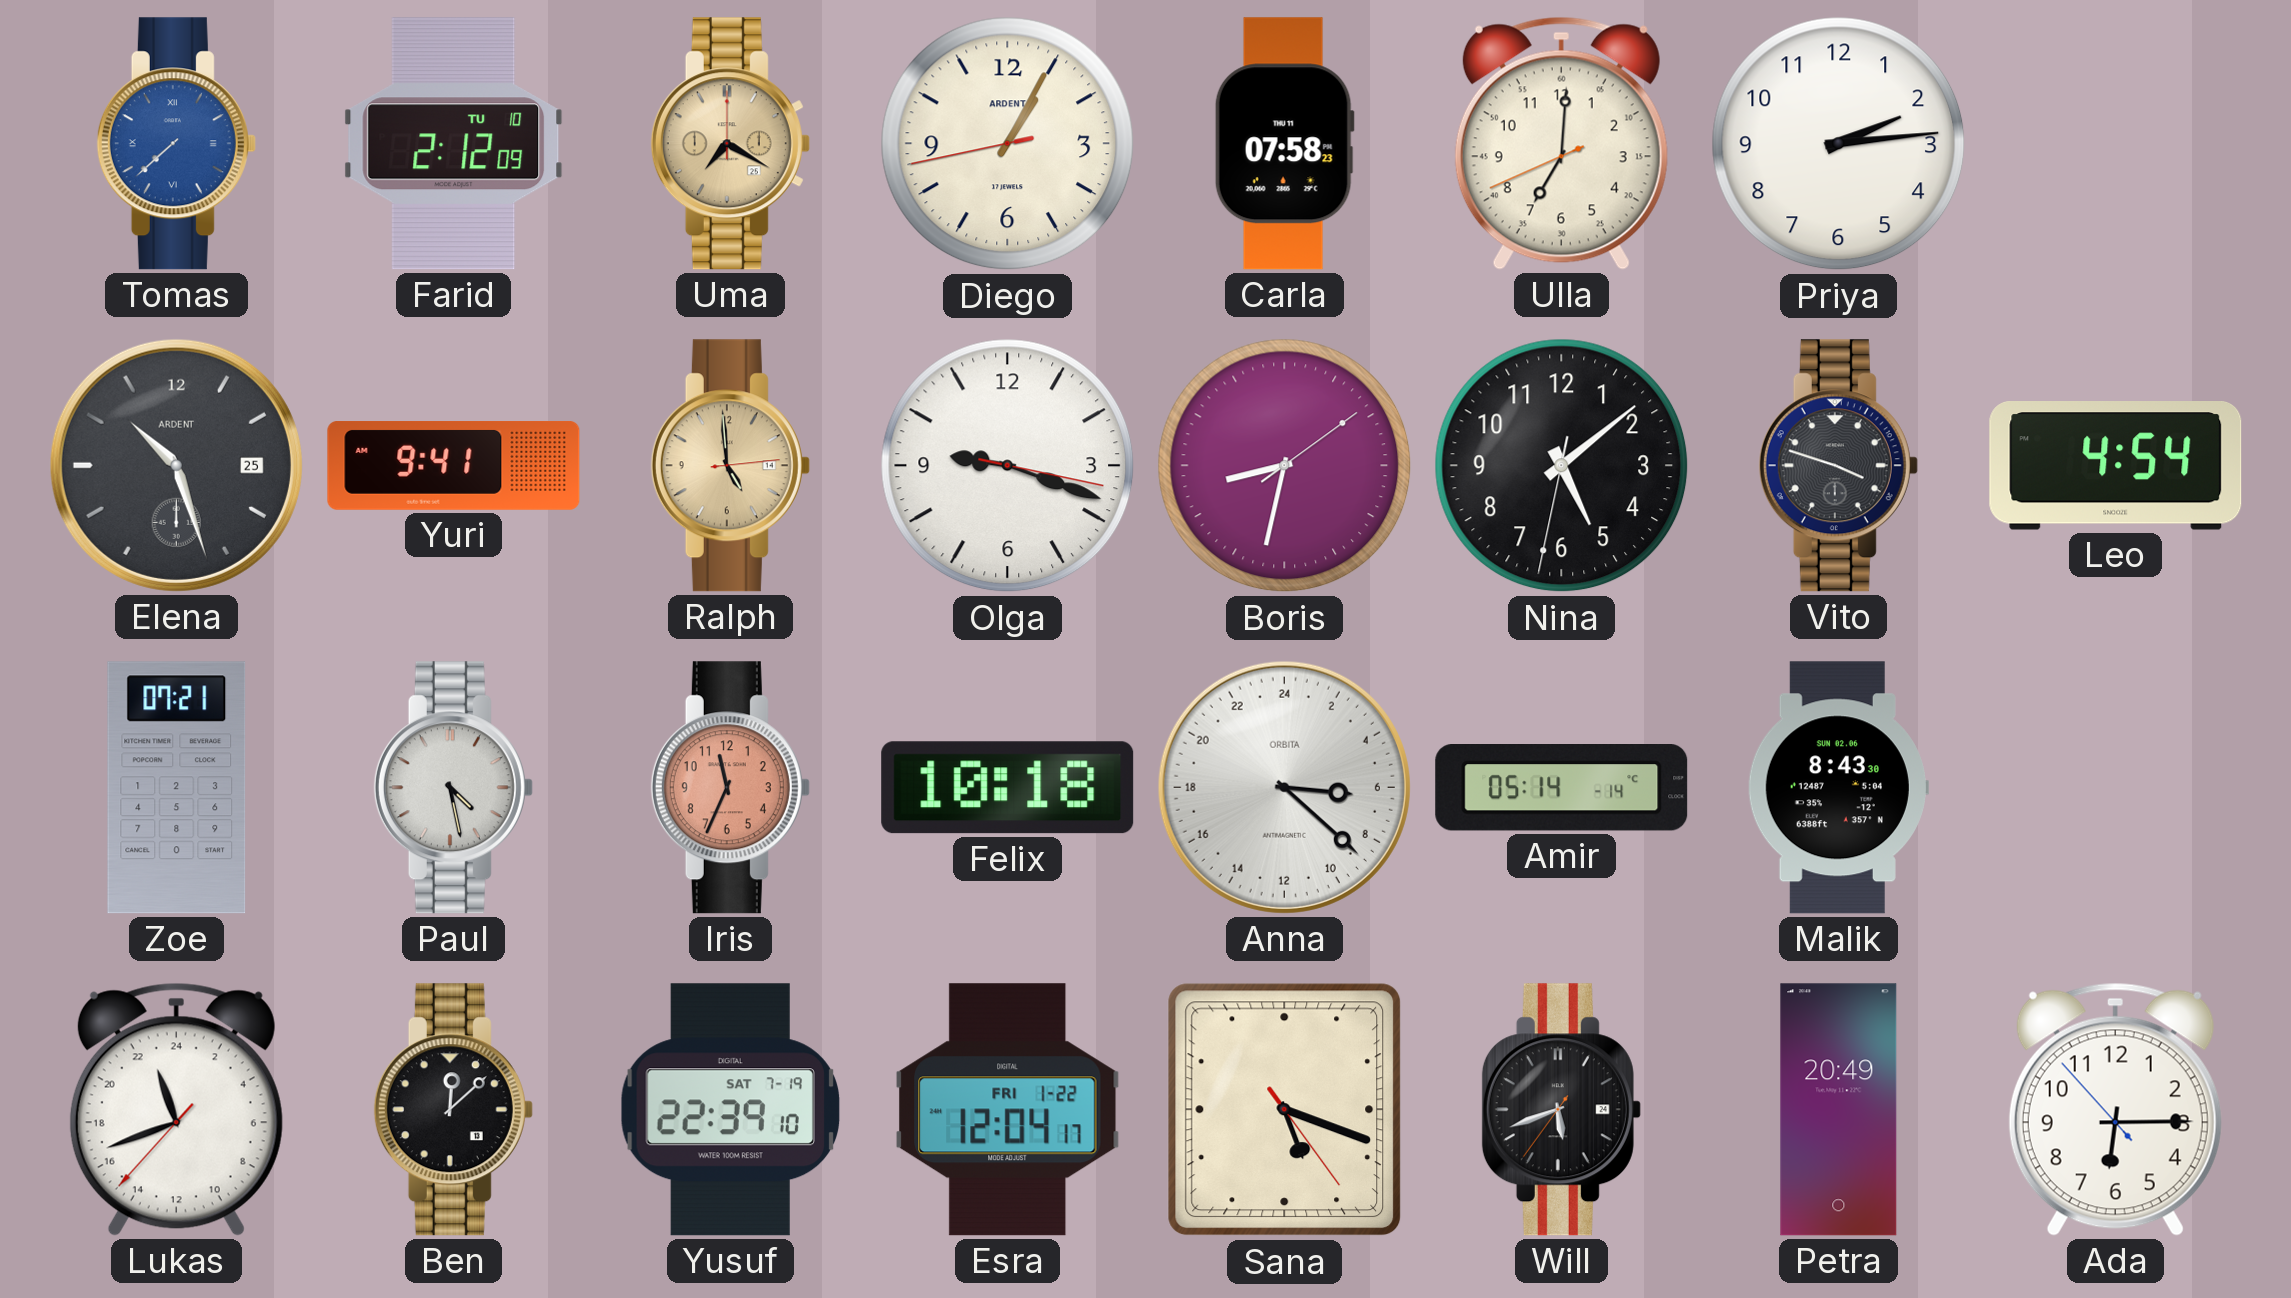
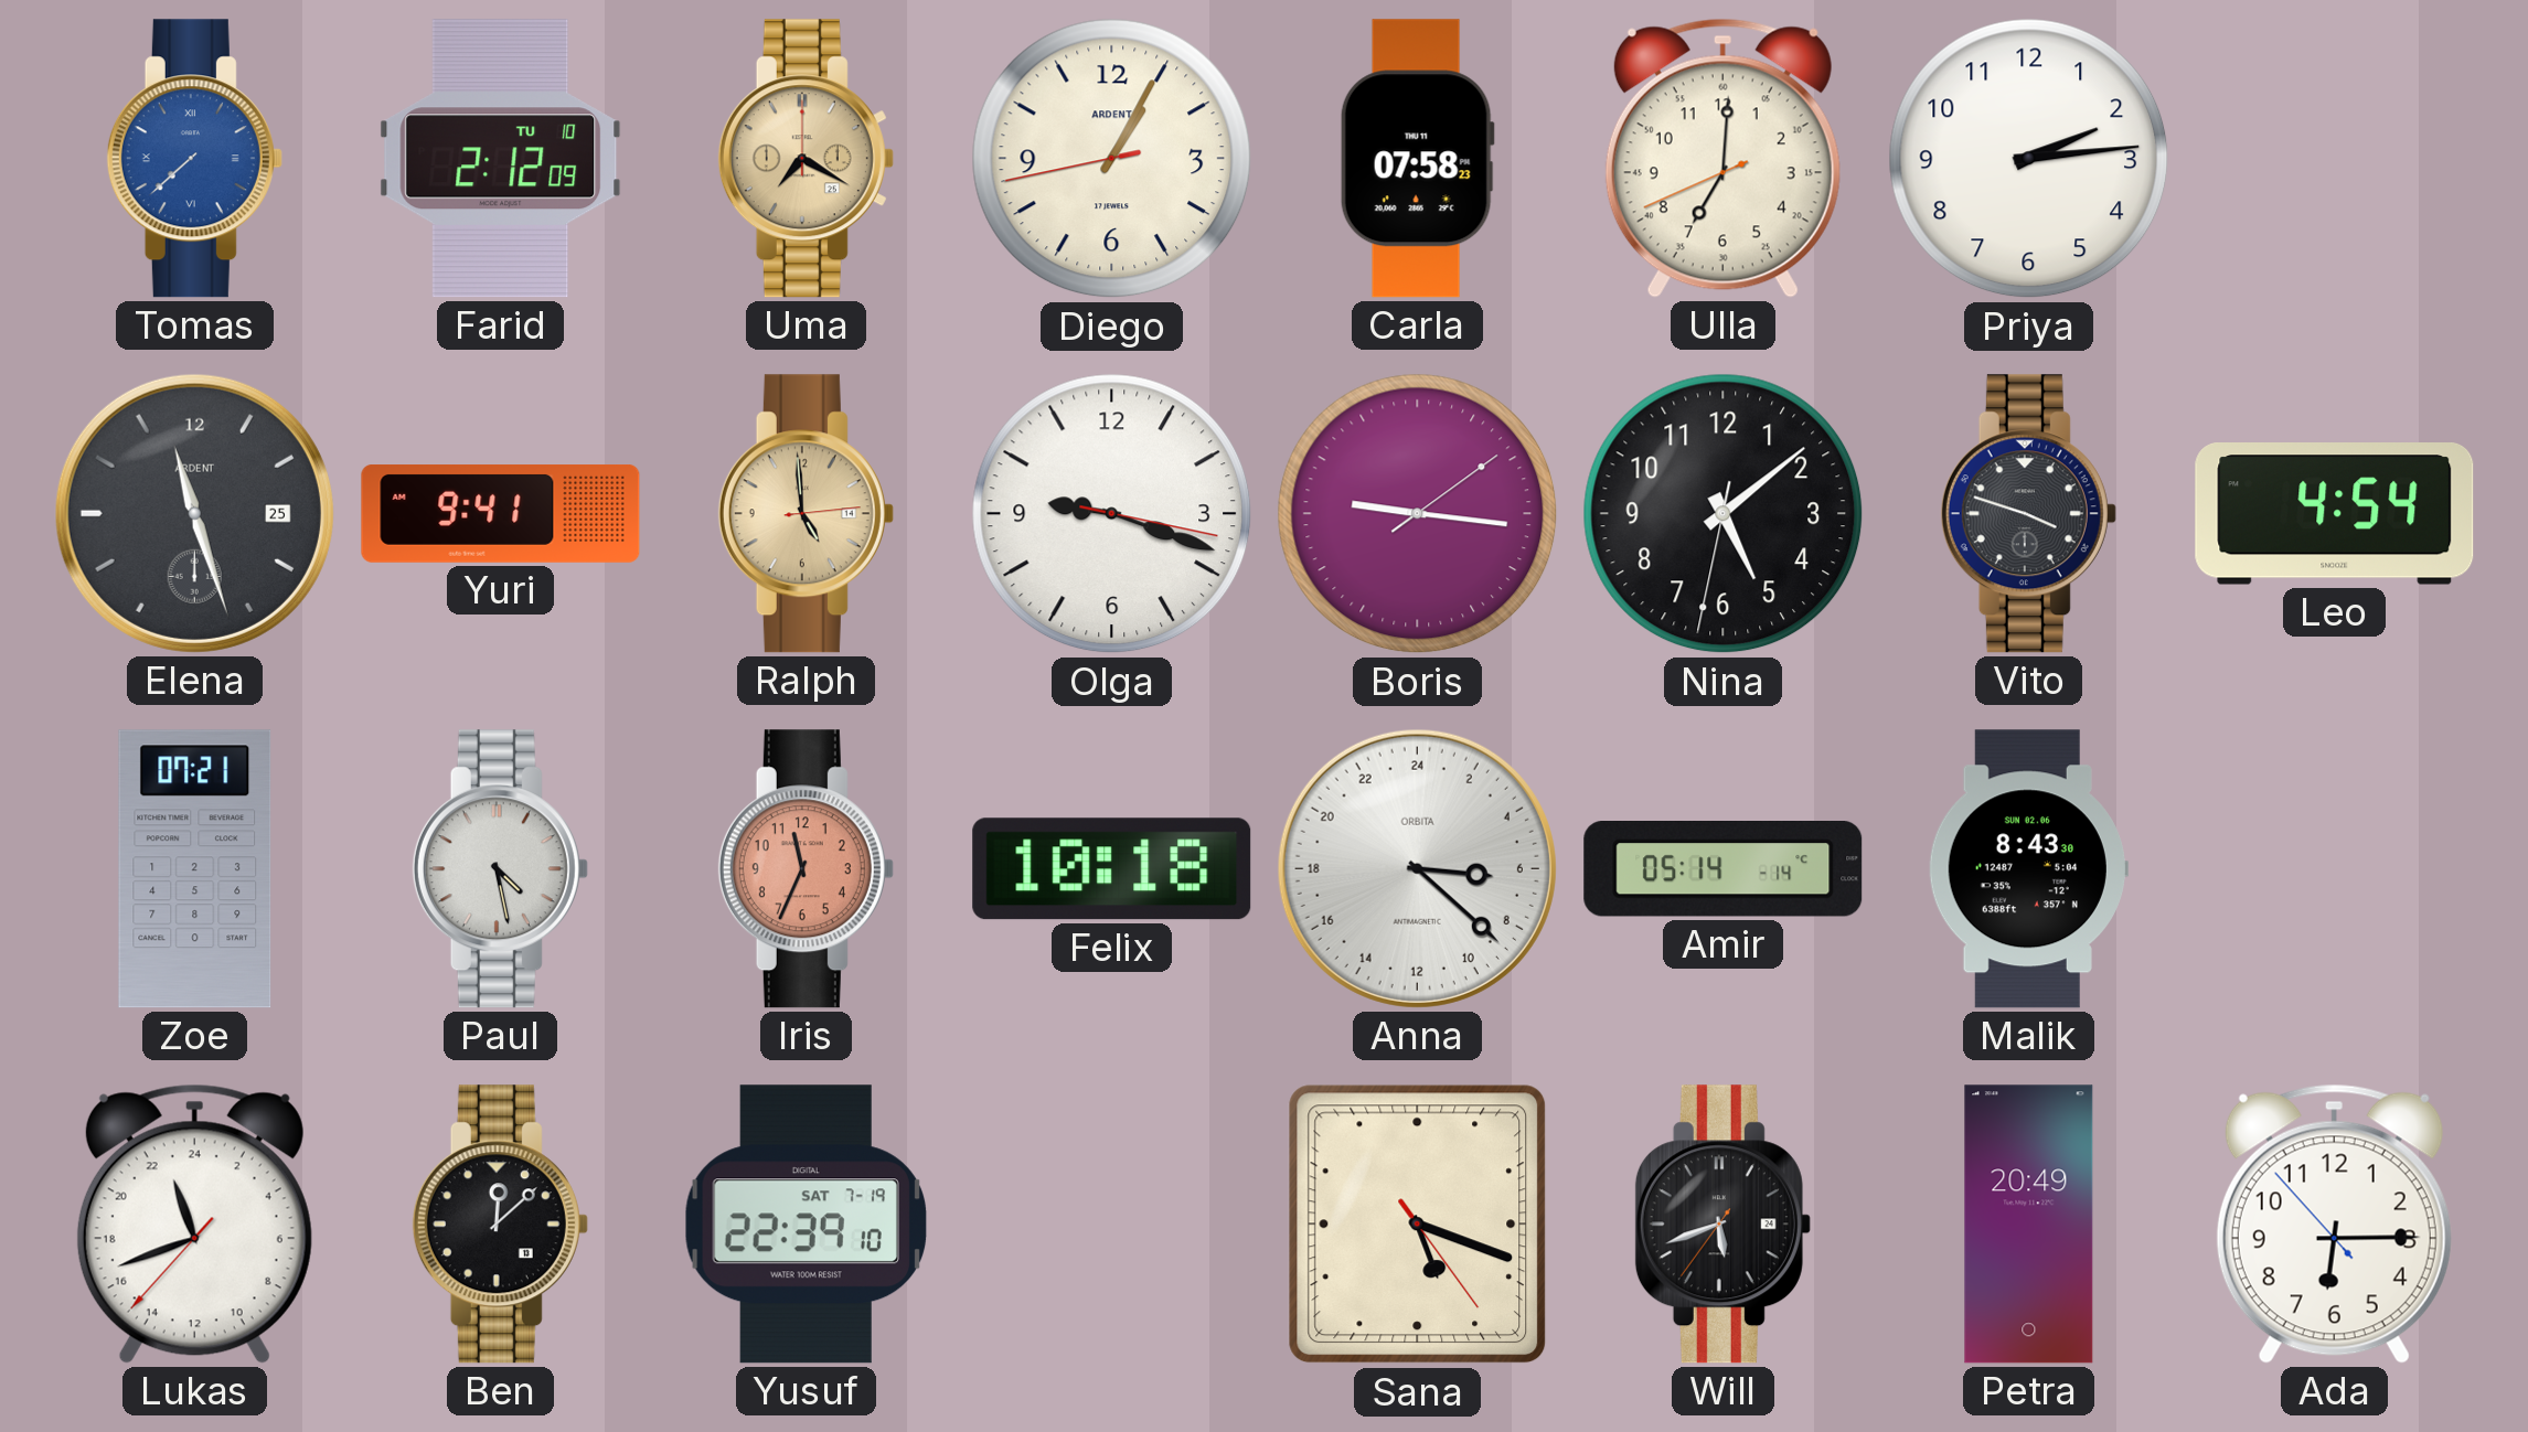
Elena: 10:27 -> 11:27
Boris: 8:32 -> 9:16
Esra: 12:04 -> none
